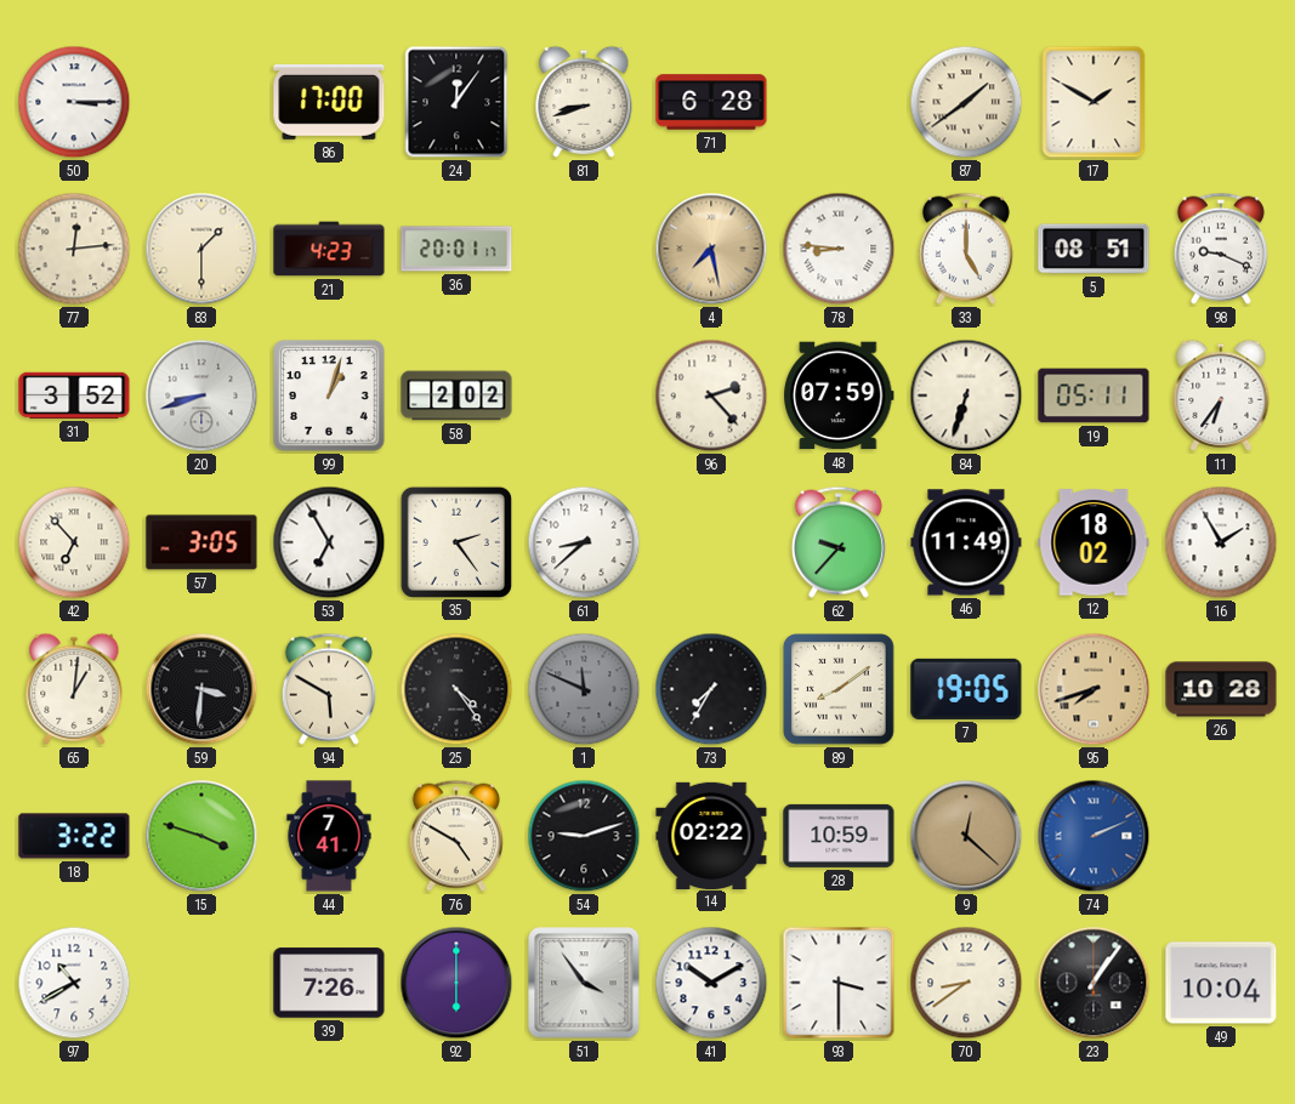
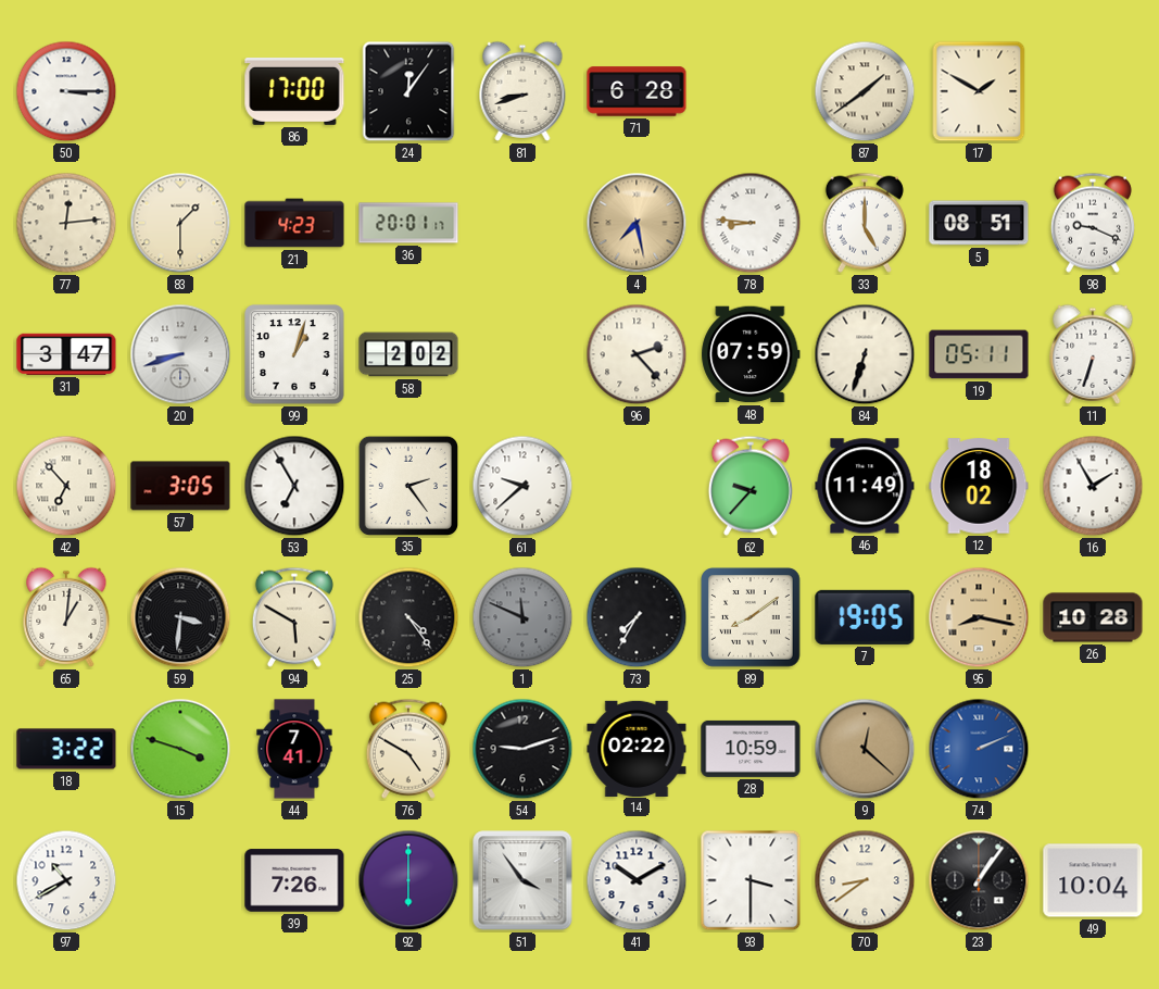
31: 3:52 -> 3:47
11: 6:36 -> 6:33
61: 8:38 -> 9:38
95: 7:42 -> 8:17
